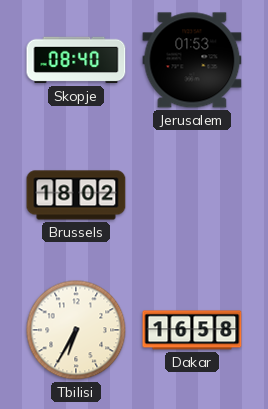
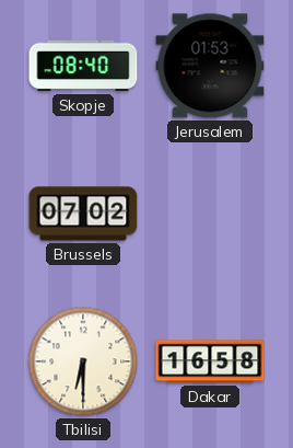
Brussels: 18:02 -> 07:02
Tbilisi: 6:35 -> 6:30
